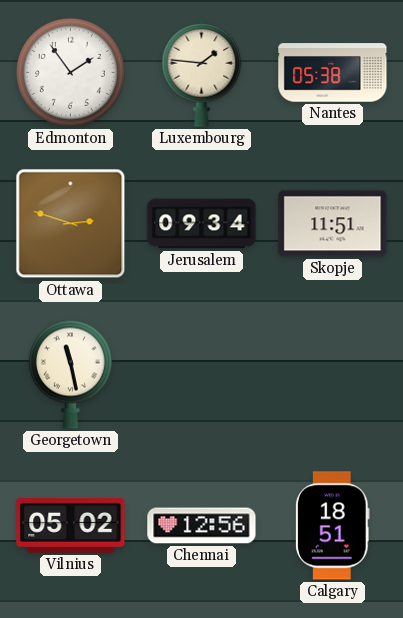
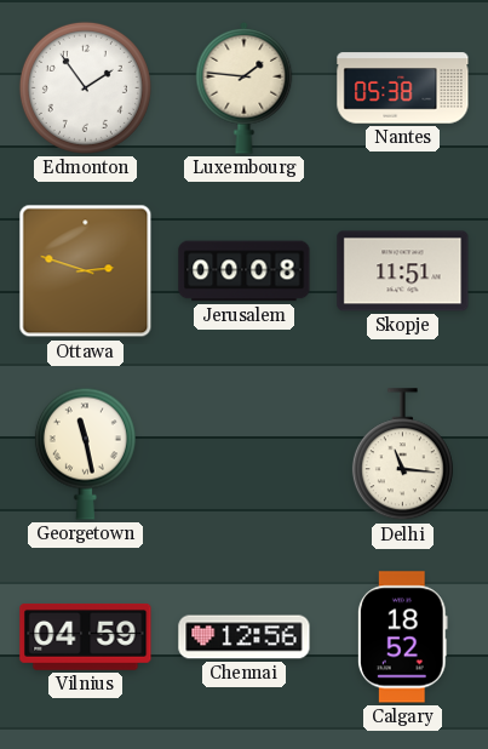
Jerusalem: 09:34 -> 00:08
Delhi: none -> 11:16
Vilnius: 05:02 -> 04:59
Calgary: 18:51 -> 18:52
